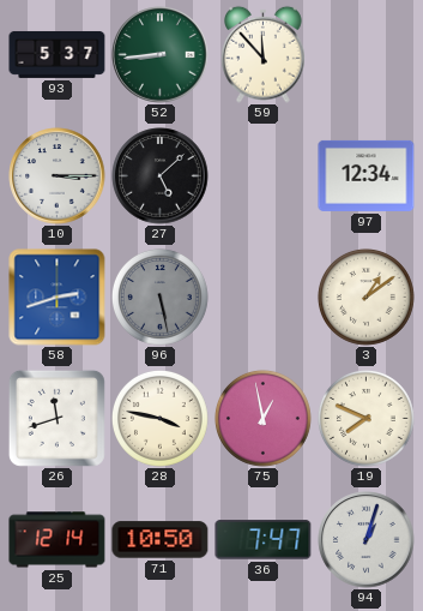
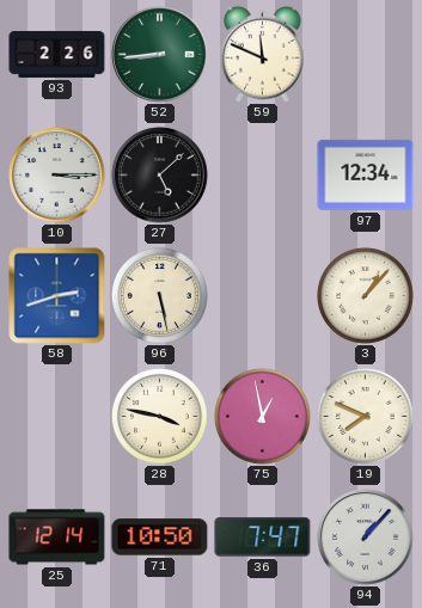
93: 5:37 -> 2:26
59: 11:53 -> 11:49
96 dial: grey -> cream
3: 1:09 -> 1:07
26: 11:42 -> none
94: 1:03 -> 1:07
